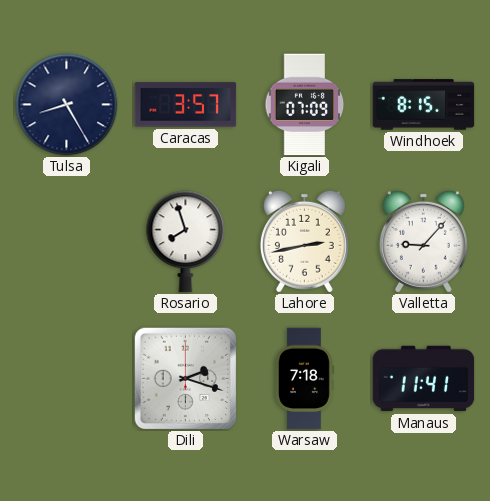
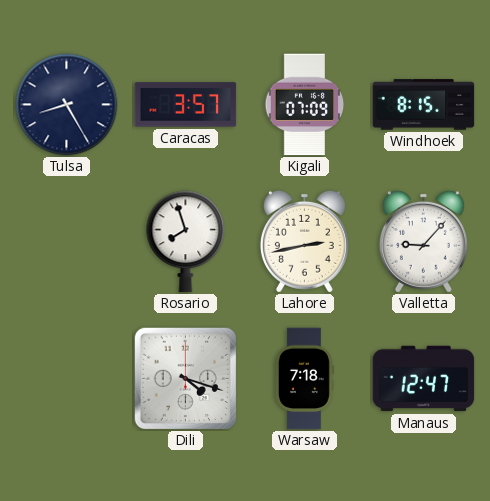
Dili: 2:18 -> 4:18
Manaus: 11:41 -> 12:47
